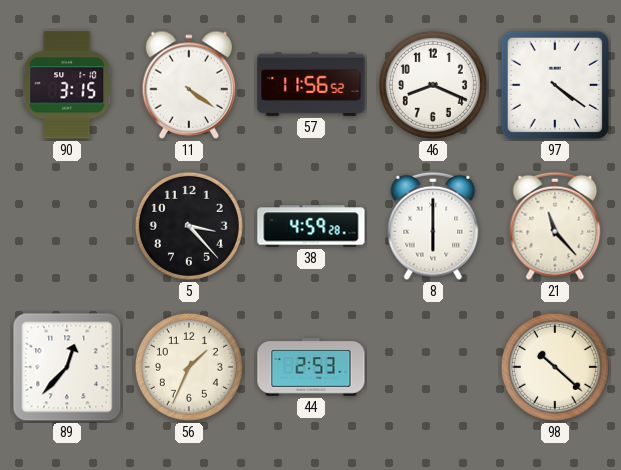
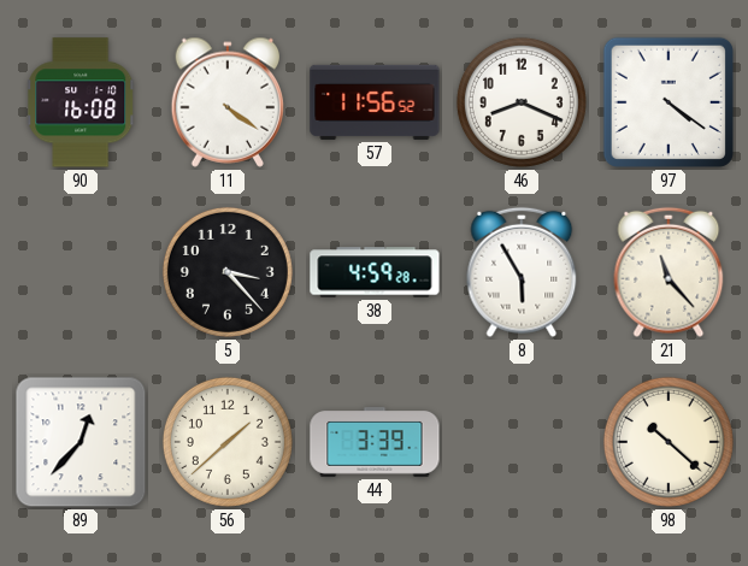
90: 3:15 -> 16:08
8: 6:00 -> 5:55
56: 1:34 -> 1:38
44: 2:53 -> 3:39
